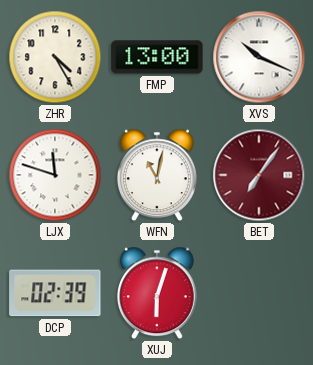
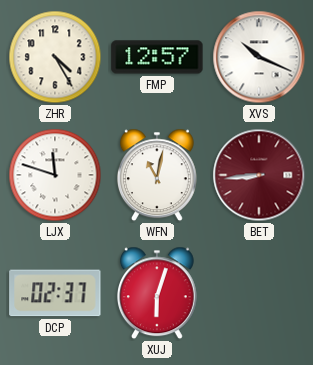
FMP: 13:00 -> 12:57
BET: 7:06 -> 8:44
DCP: 02:39 -> 02:37
